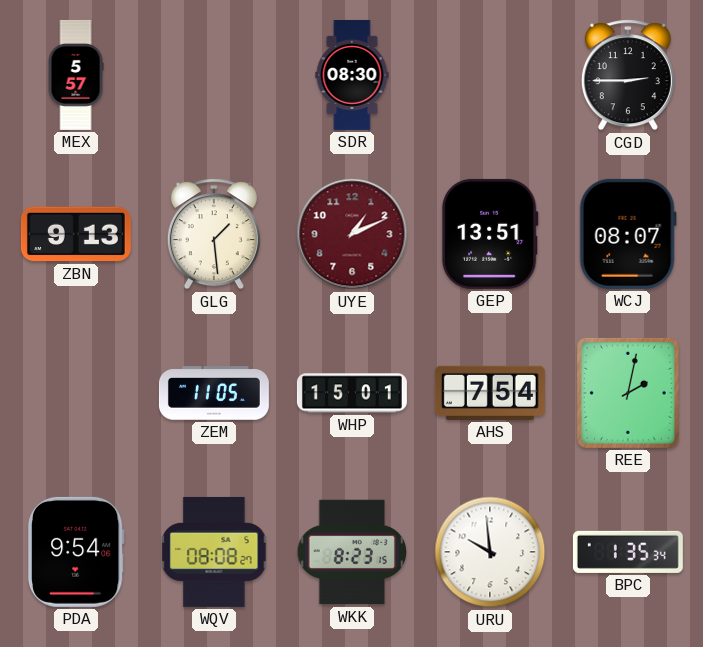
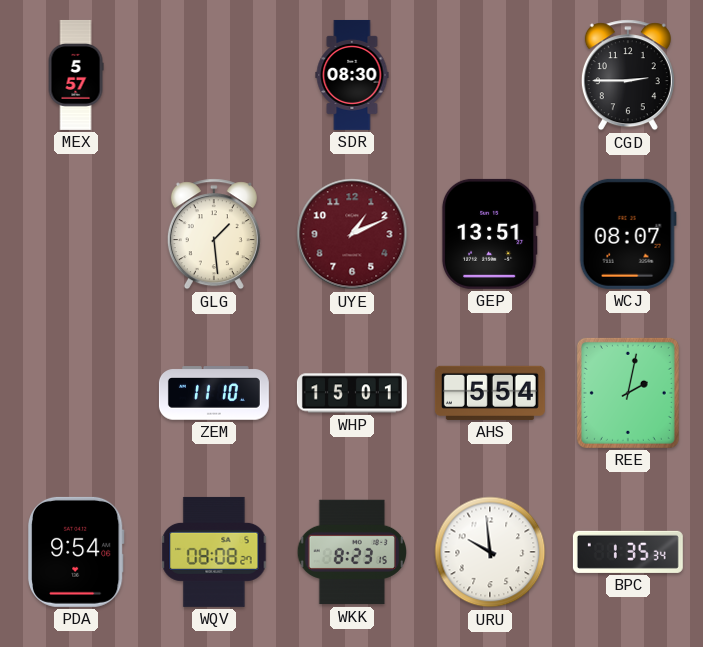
ZBN: 9:13 -> none
ZEM: 11:05 -> 11:10
AHS: 7:54 -> 5:54
